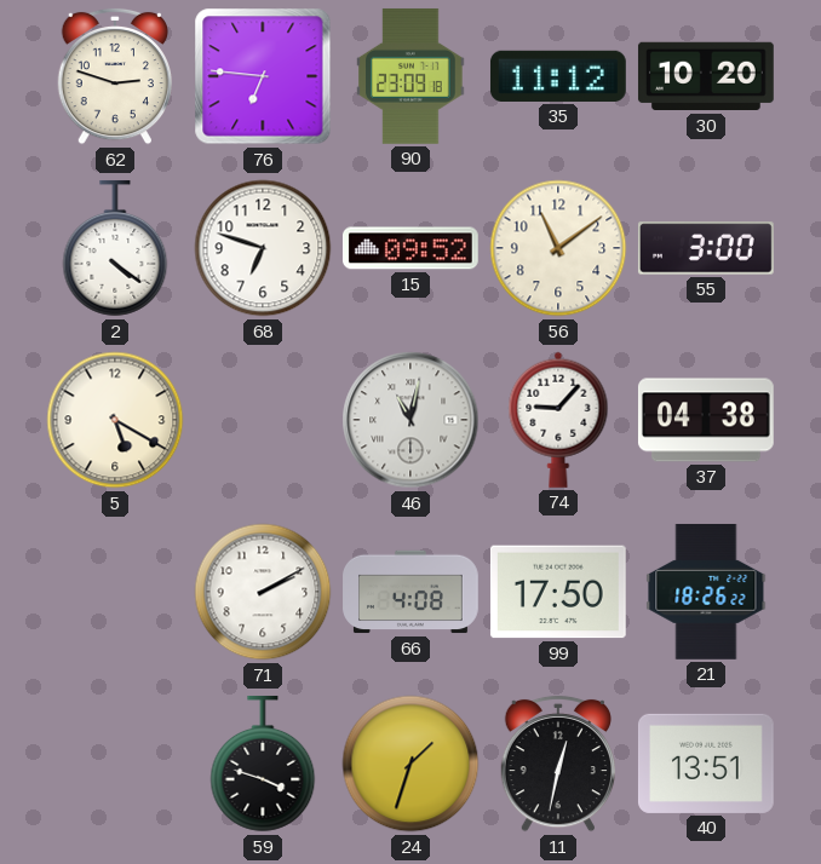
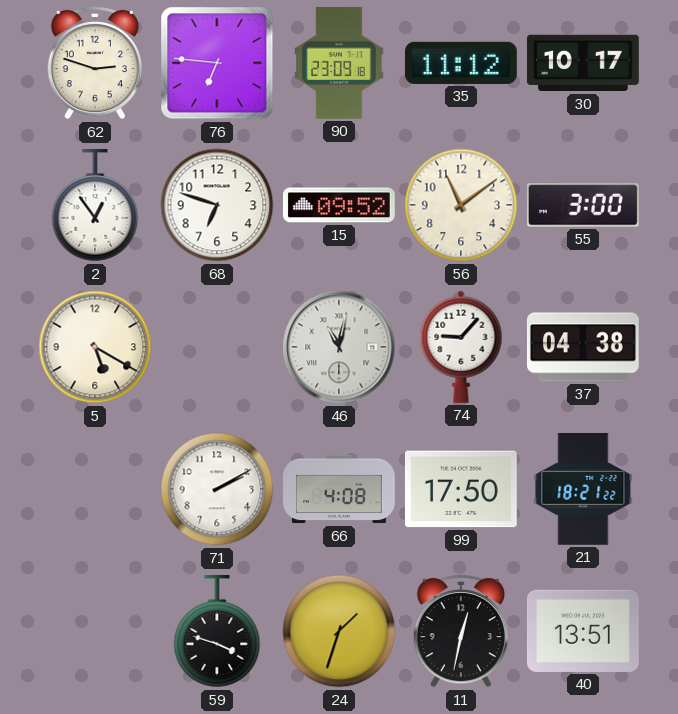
30: 10:20 -> 10:17
2: 4:21 -> 12:54
21: 18:26 -> 18:21
